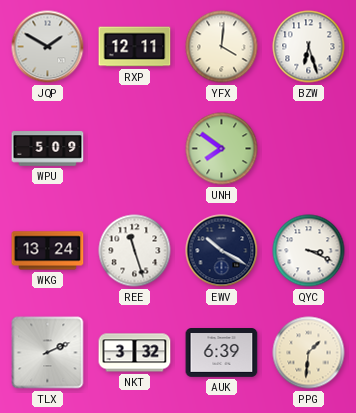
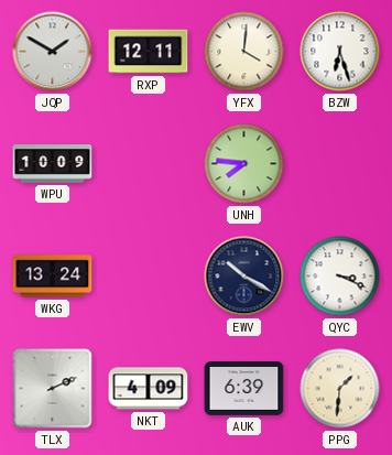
WPU: 5:09 -> 10:09
UNH: 7:51 -> 7:46
REE: 11:27 -> none
NKT: 3:32 -> 4:09
